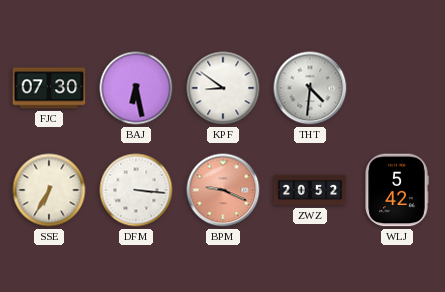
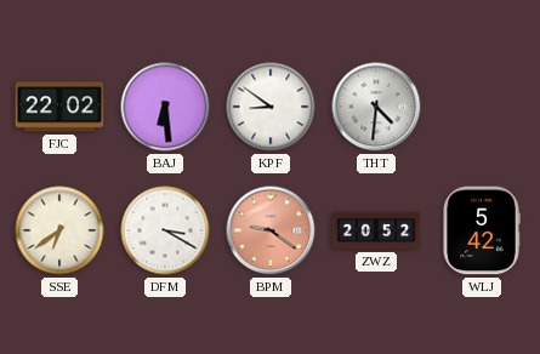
FJC: 07:30 -> 22:02
BAJ: 6:28 -> 6:29
SSE: 6:35 -> 6:39
DFM: 3:16 -> 3:20
BPM: 9:19 -> 9:21
